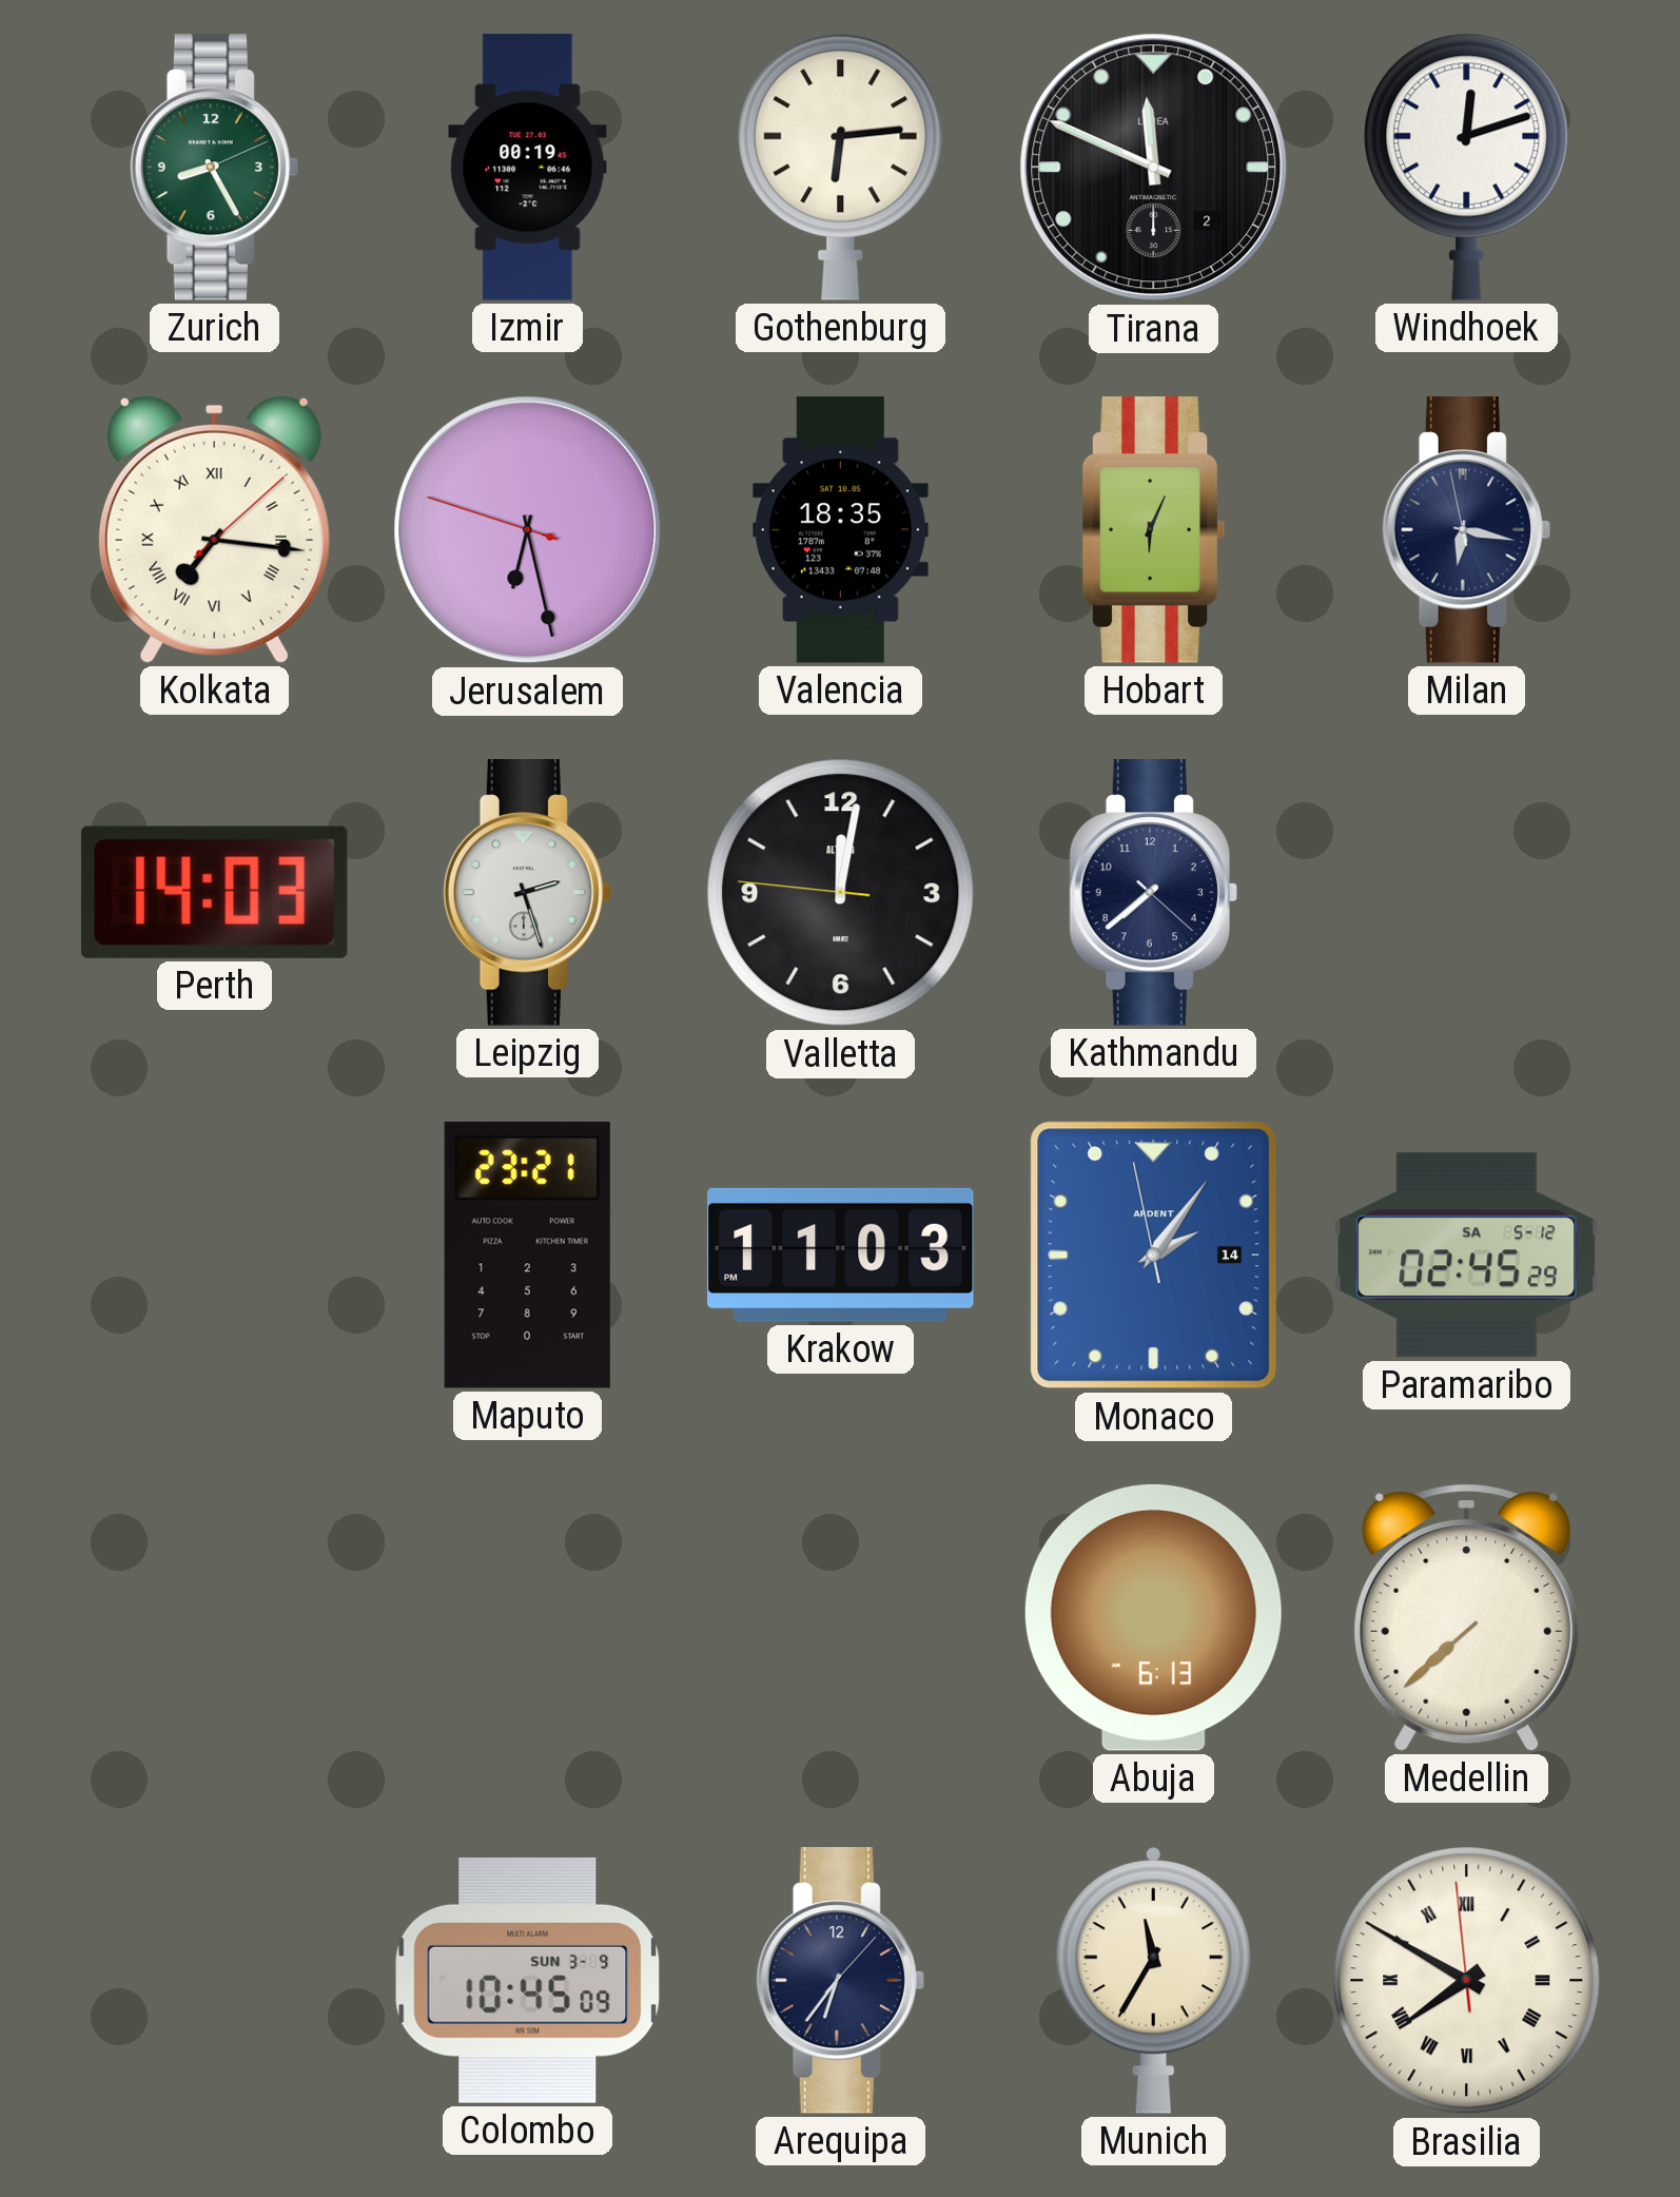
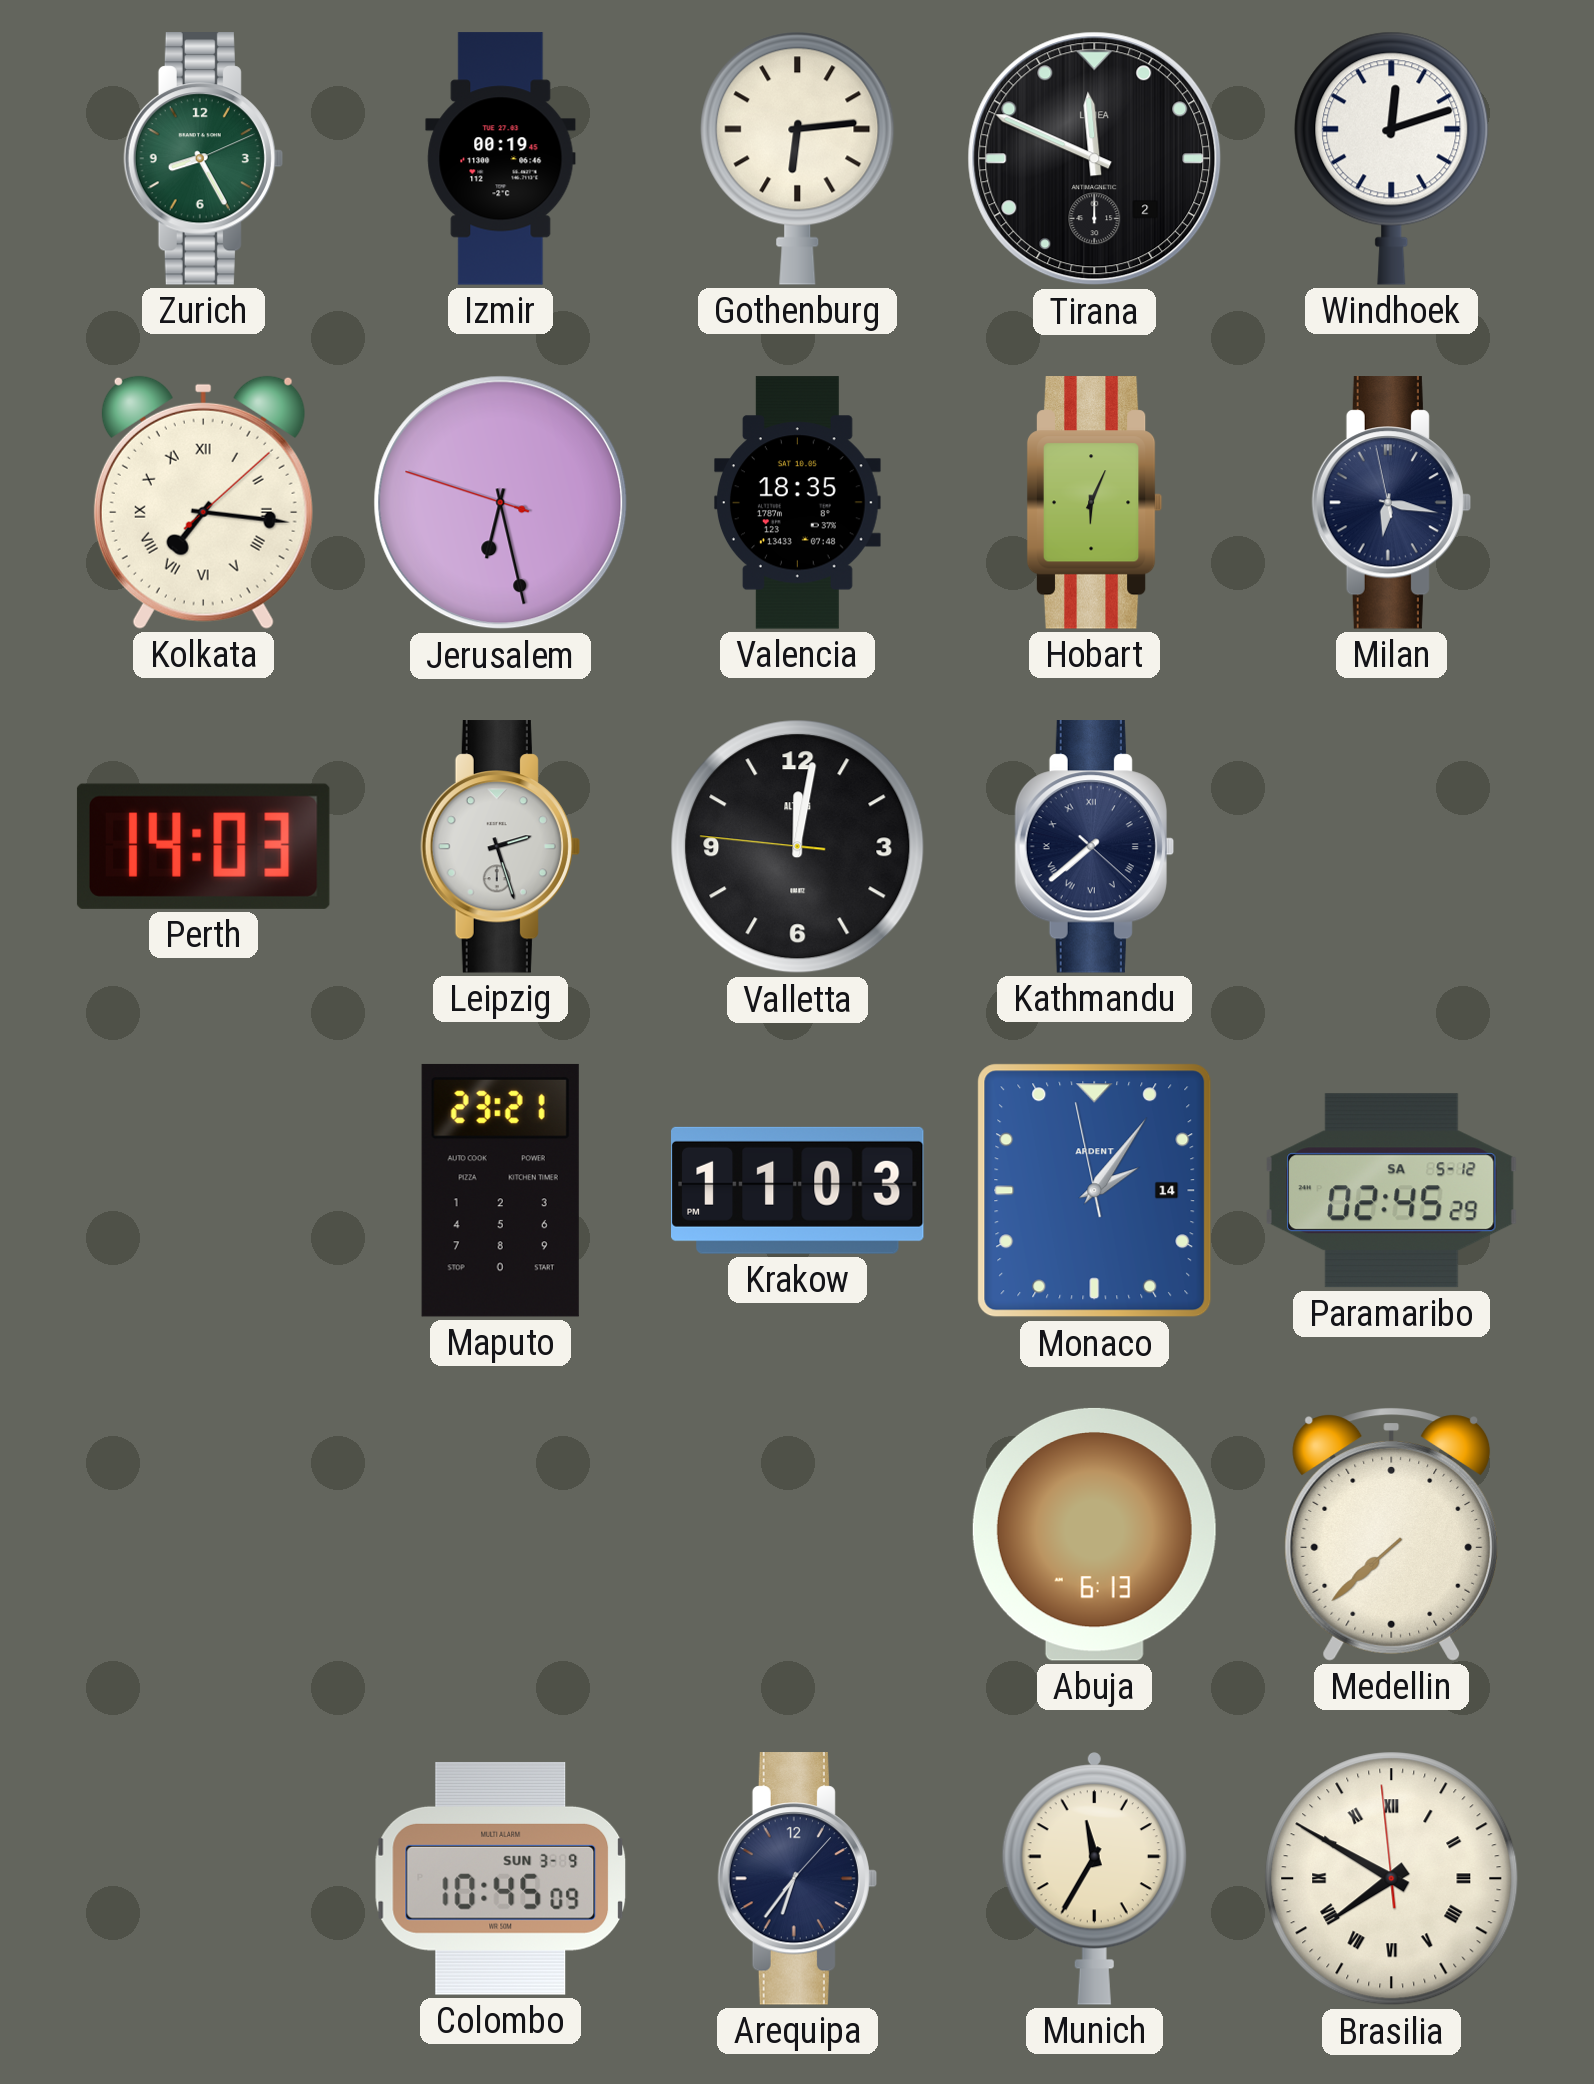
Kathmandu numerals: Arabic -> Roman
